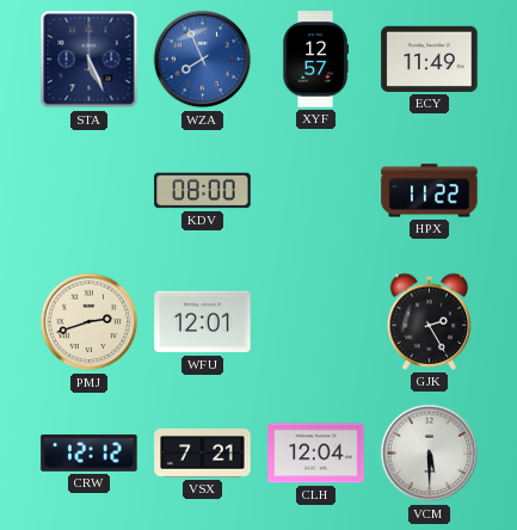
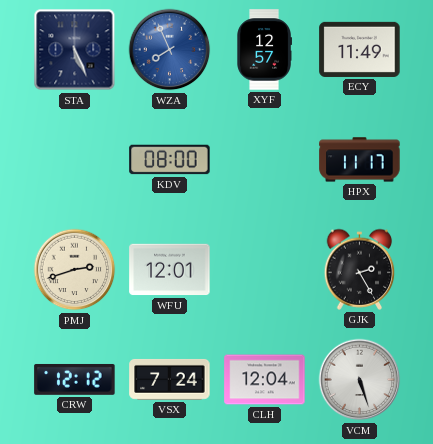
HPX: 11:22 -> 11:17
VSX: 7:21 -> 7:24
VCM: 5:30 -> 5:27
